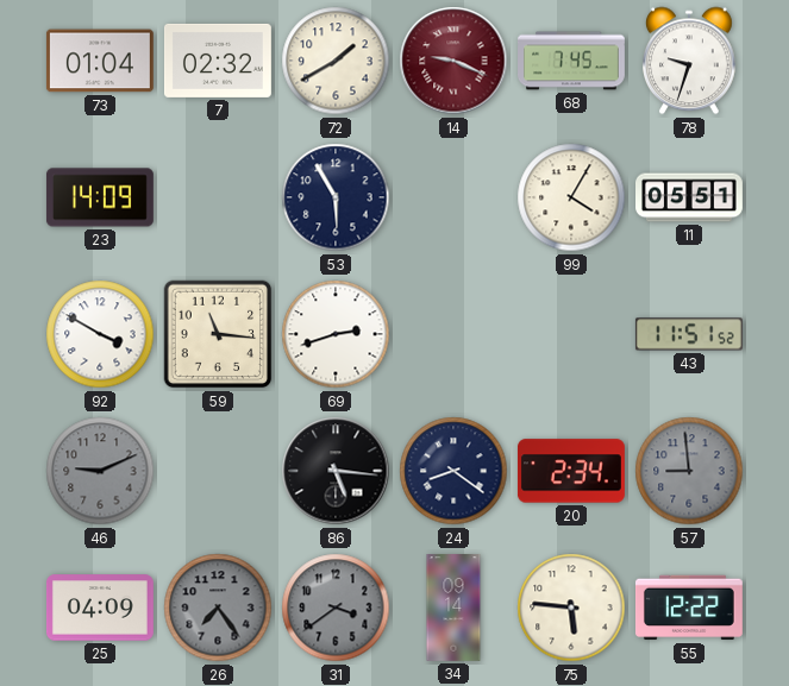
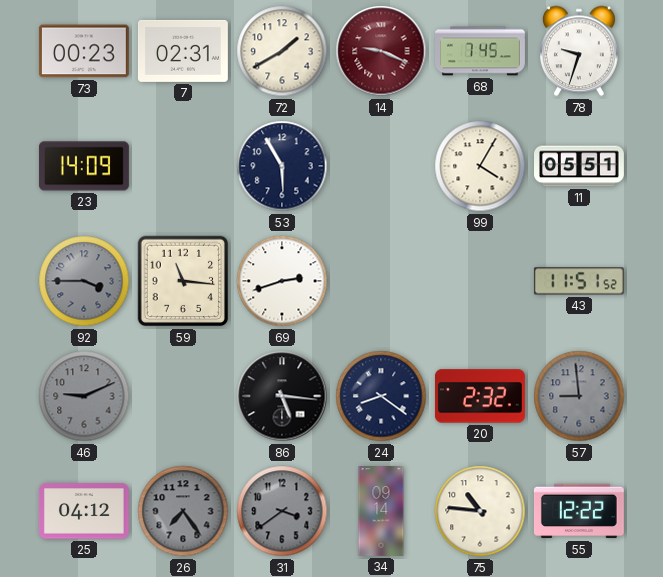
73: 01:04 -> 00:23
7: 02:32 -> 02:31
92: 3:50 -> 3:45
92 dial: white -> grey
20: 2:34 -> 2:32
25: 04:09 -> 04:12
75: 5:46 -> 10:46
